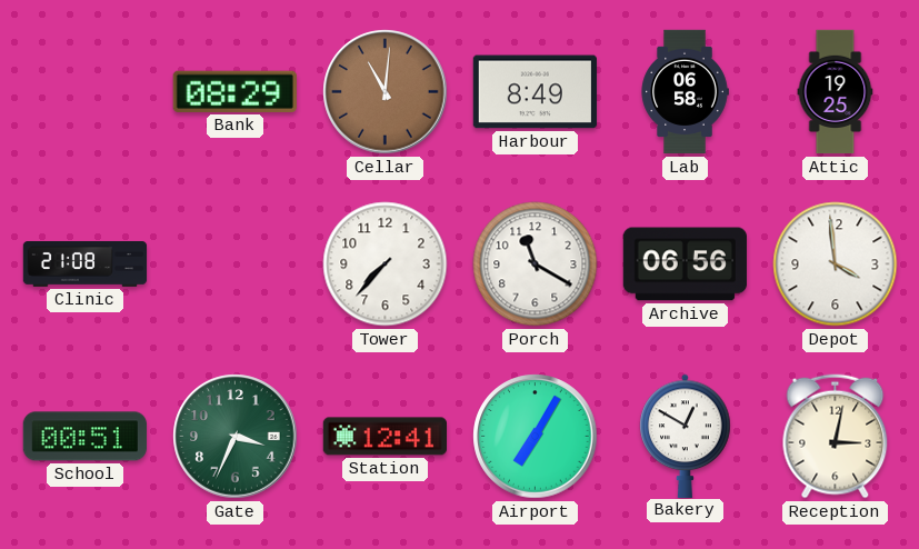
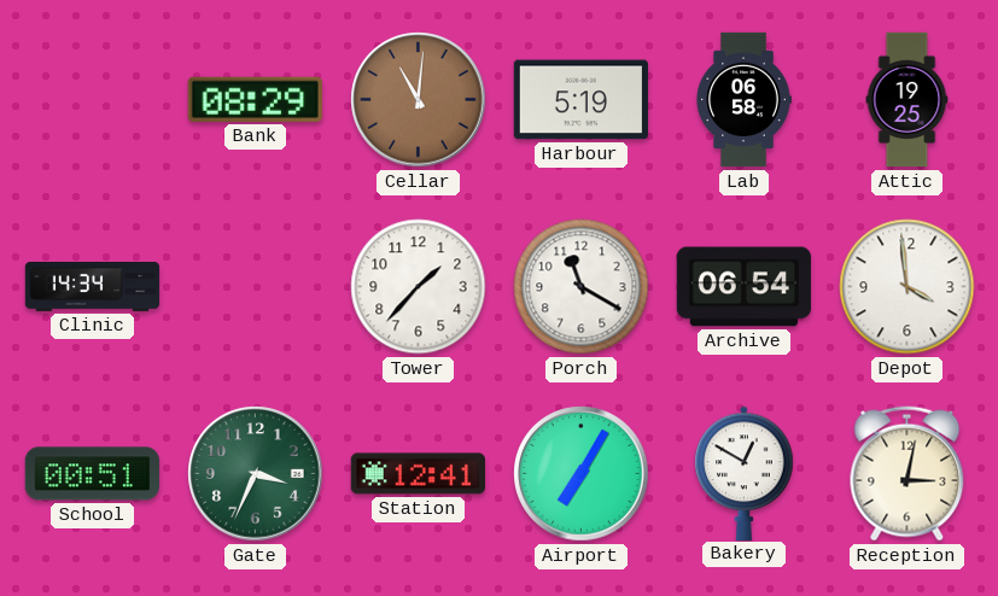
Harbour: 8:49 -> 5:19
Clinic: 21:08 -> 14:34
Tower: 7:37 -> 1:37
Archive: 06:56 -> 06:54
